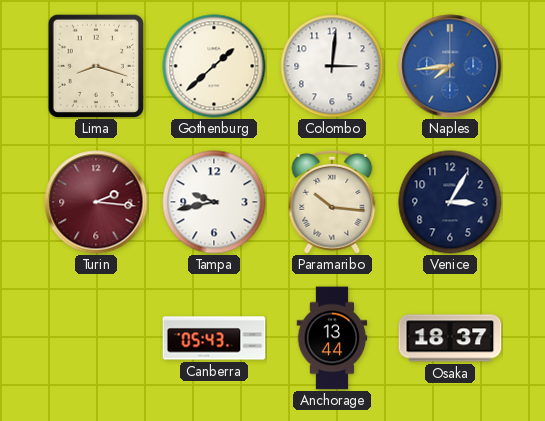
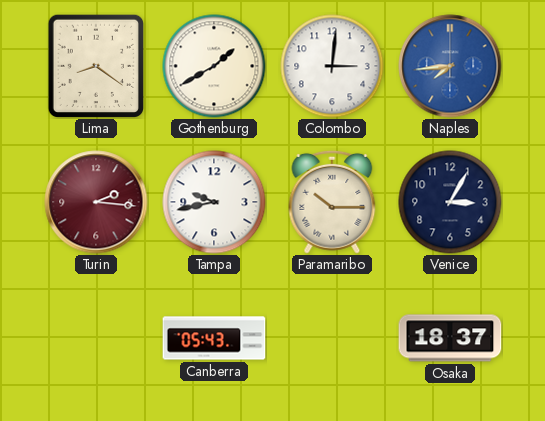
Lima: 8:18 -> 8:21
Gothenburg: 1:38 -> 1:40
Paramaribo: 10:16 -> 10:15
Anchorage: 13:44 -> none
